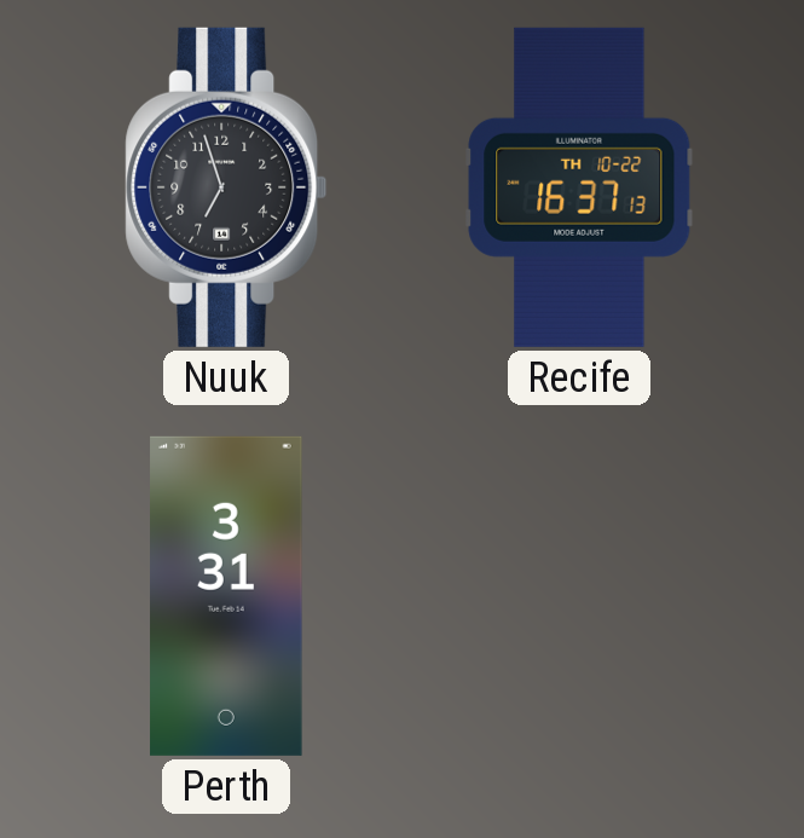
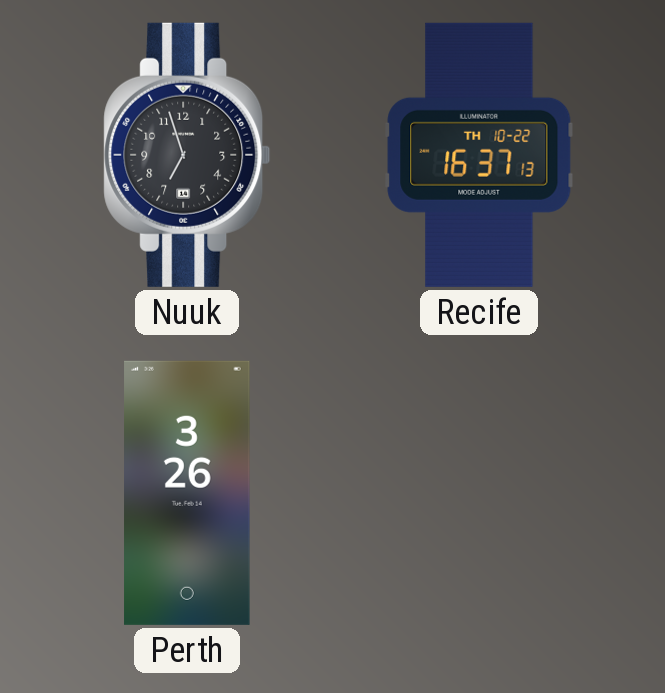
Perth: 3:31 -> 3:26
